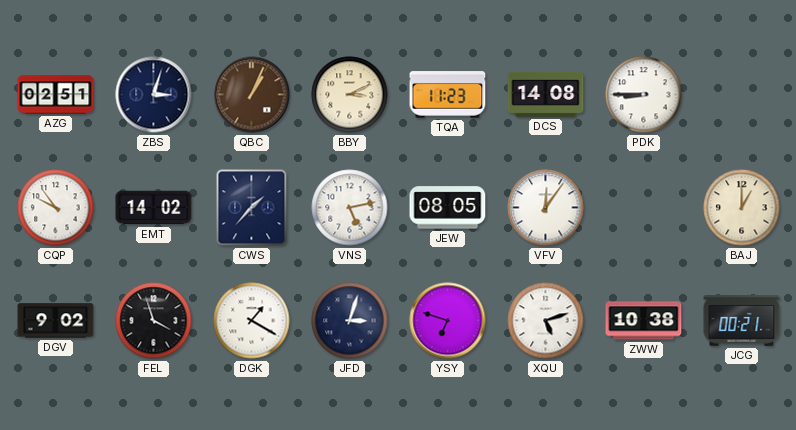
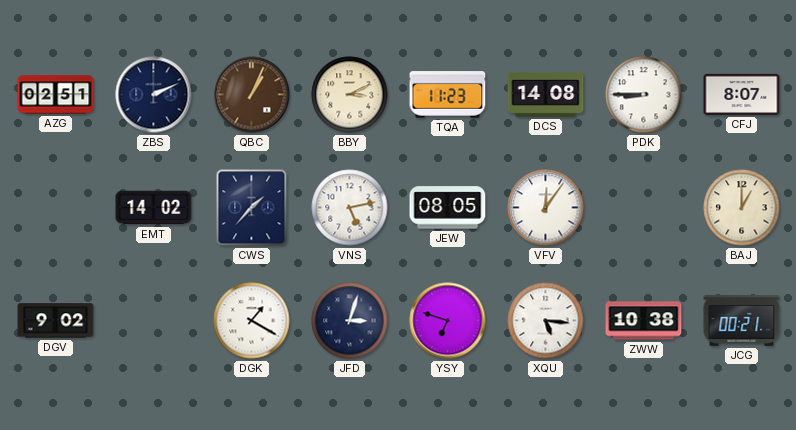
ZBS: 3:03 -> 2:11
CFJ: none -> 8:07
CQP: 9:54 -> none
FEL: 3:57 -> none
XQU: 5:12 -> 5:16
